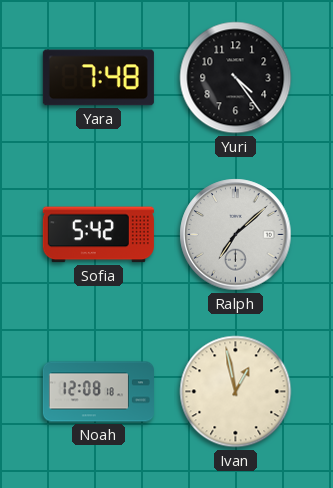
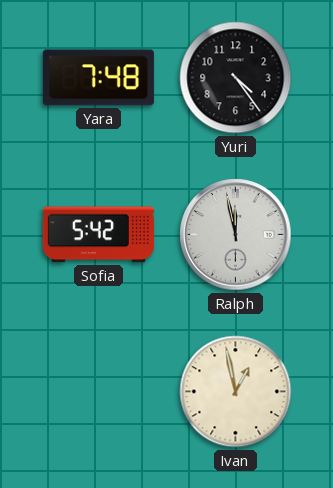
Ralph: 7:08 -> 11:58
Noah: 12:08 -> none
